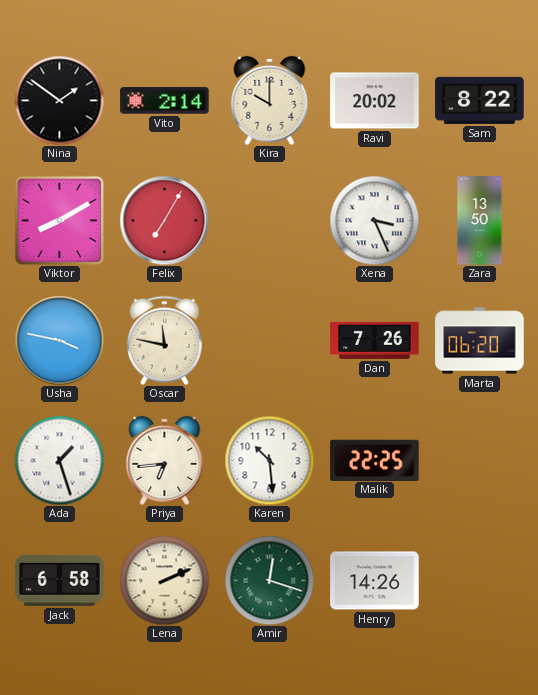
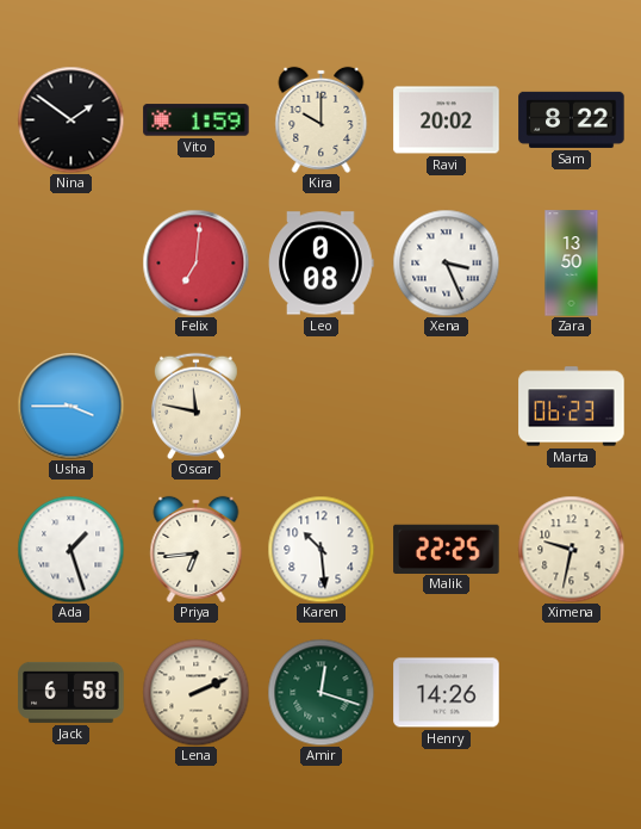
Vito: 2:14 -> 1:59
Viktor: 8:10 -> none
Felix: 7:05 -> 7:01
Leo: none -> 0:08
Usha: 3:47 -> 3:45
Dan: 7:26 -> none
Marta: 06:20 -> 06:23
Ximena: none -> 9:32
